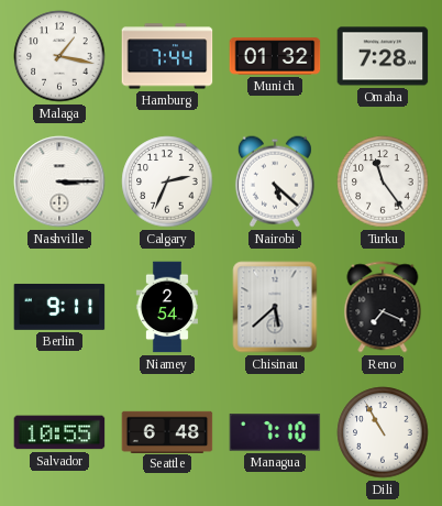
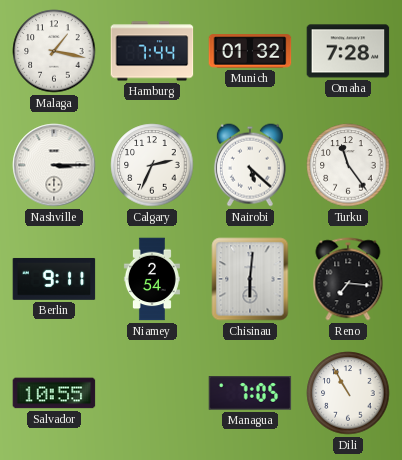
Chisinau: 5:38 -> 6:01
Reno: 7:19 -> 7:16
Seattle: 6:48 -> none
Managua: 7:10 -> 7:05
